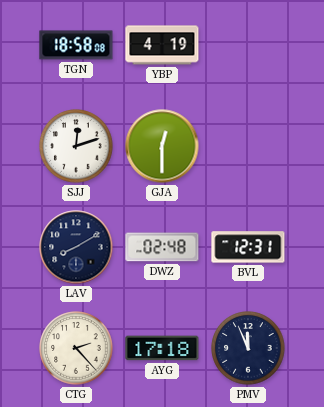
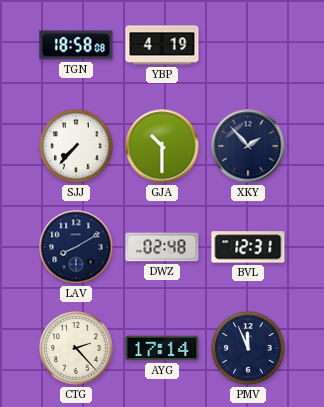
SJJ: 12:12 -> 7:37
GJA: 12:30 -> 10:30
XKY: none -> 1:53
AYG: 17:18 -> 17:14
